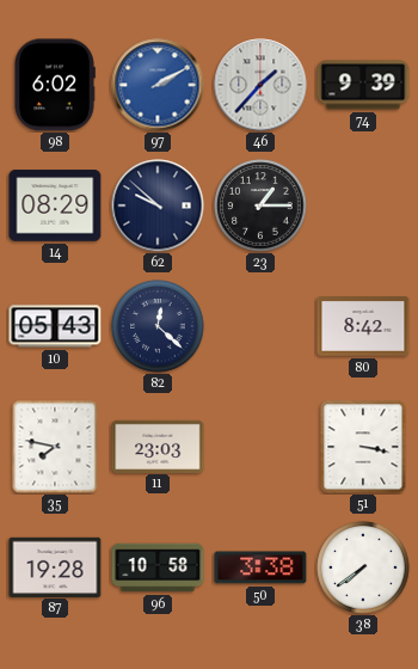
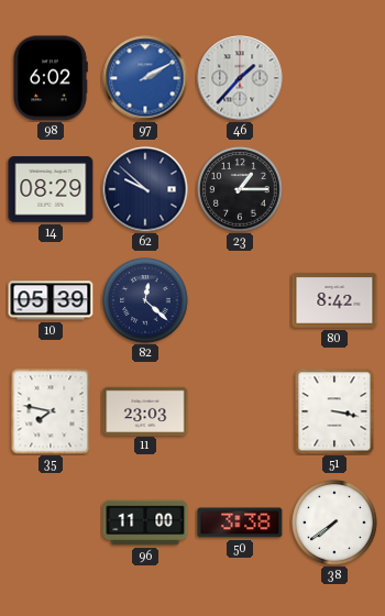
74: 9:39 -> none
10: 05:43 -> 05:39
87: 19:28 -> none
96: 10:58 -> 11:00
